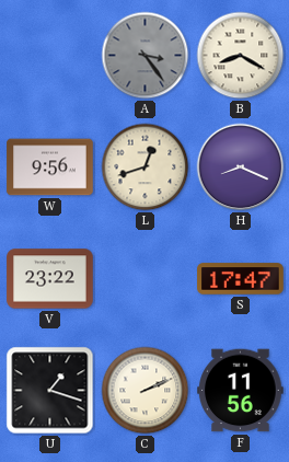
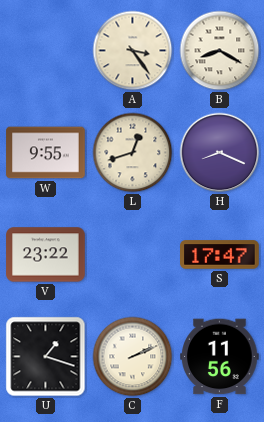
A dial: grey -> cream
W: 9:56 -> 9:55
